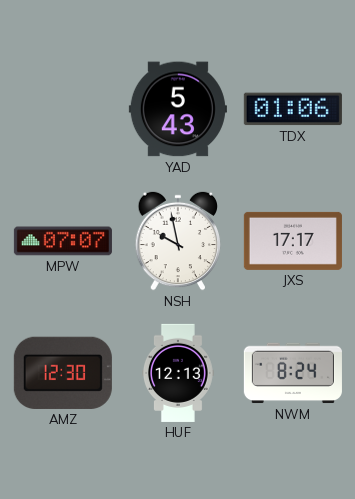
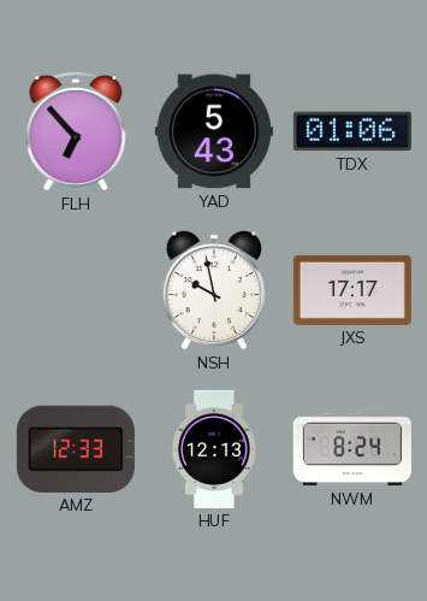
FLH: none -> 6:53
MPW: 07:07 -> none
AMZ: 12:30 -> 12:33
